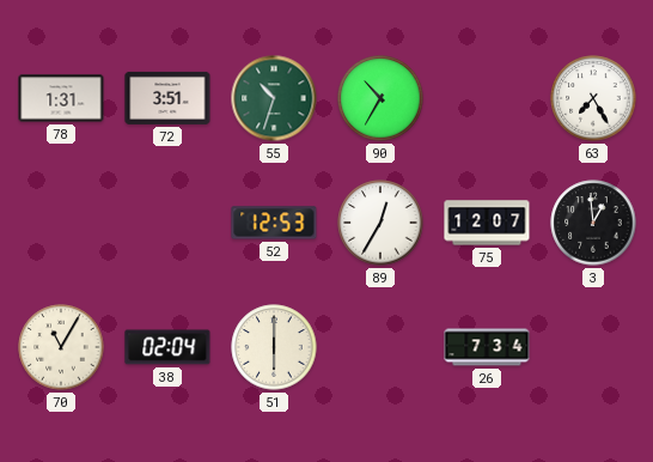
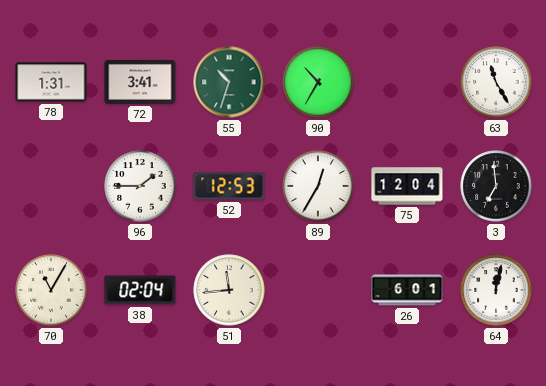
72: 3:51 -> 3:41
63: 7:25 -> 11:25
96: none -> 1:45
75: 12:07 -> 12:04
3: 12:59 -> 6:59
51: 6:00 -> 11:44
26: 7:34 -> 6:01
64: none -> 12:02
